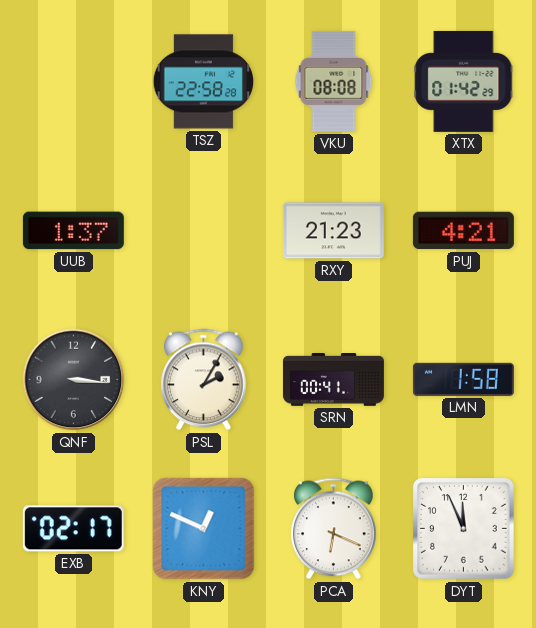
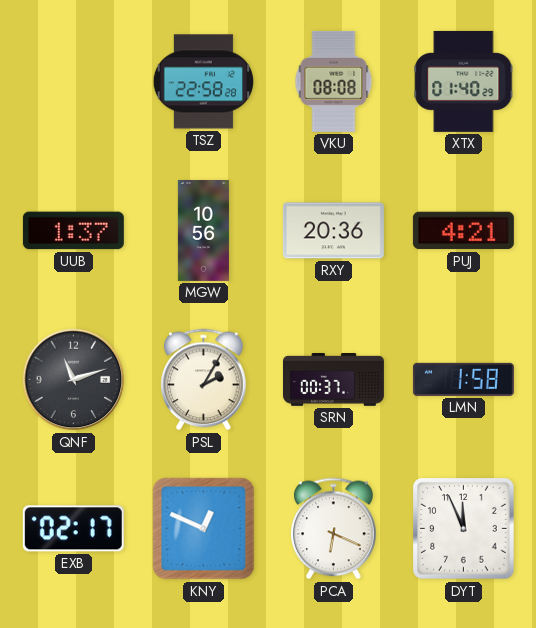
XTX: 01:42 -> 01:40
MGW: none -> 10:56
RXY: 21:23 -> 20:36
QNF: 3:16 -> 11:12
SRN: 00:41 -> 00:37
